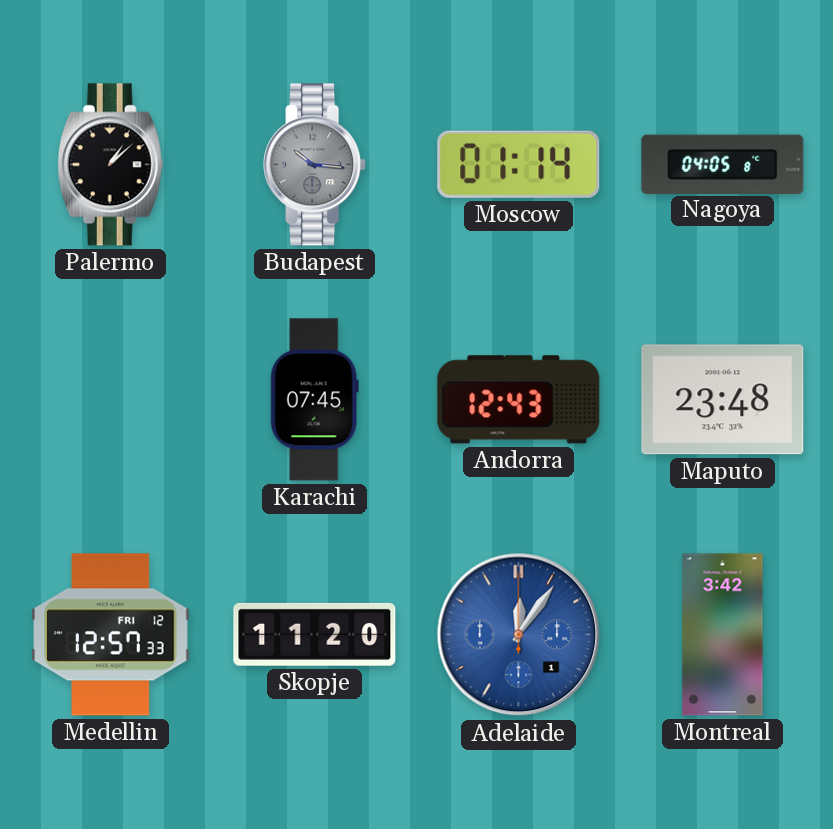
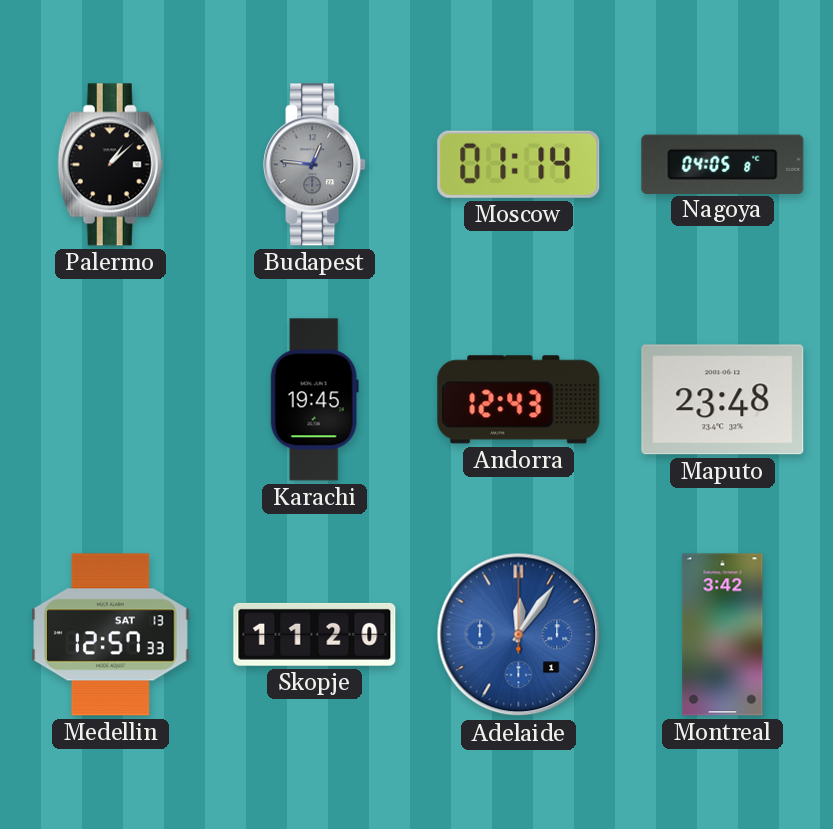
Budapest: 10:16 -> 12:46
Karachi: 07:45 -> 19:45
Medellin date: FRI 12 -> SAT 13
